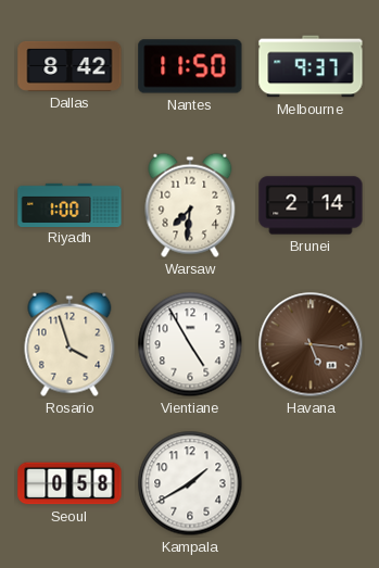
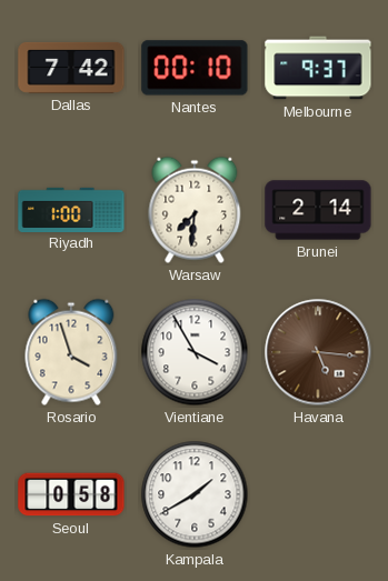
Dallas: 8:42 -> 7:42
Nantes: 11:50 -> 00:10
Vientiane: 4:55 -> 3:55
